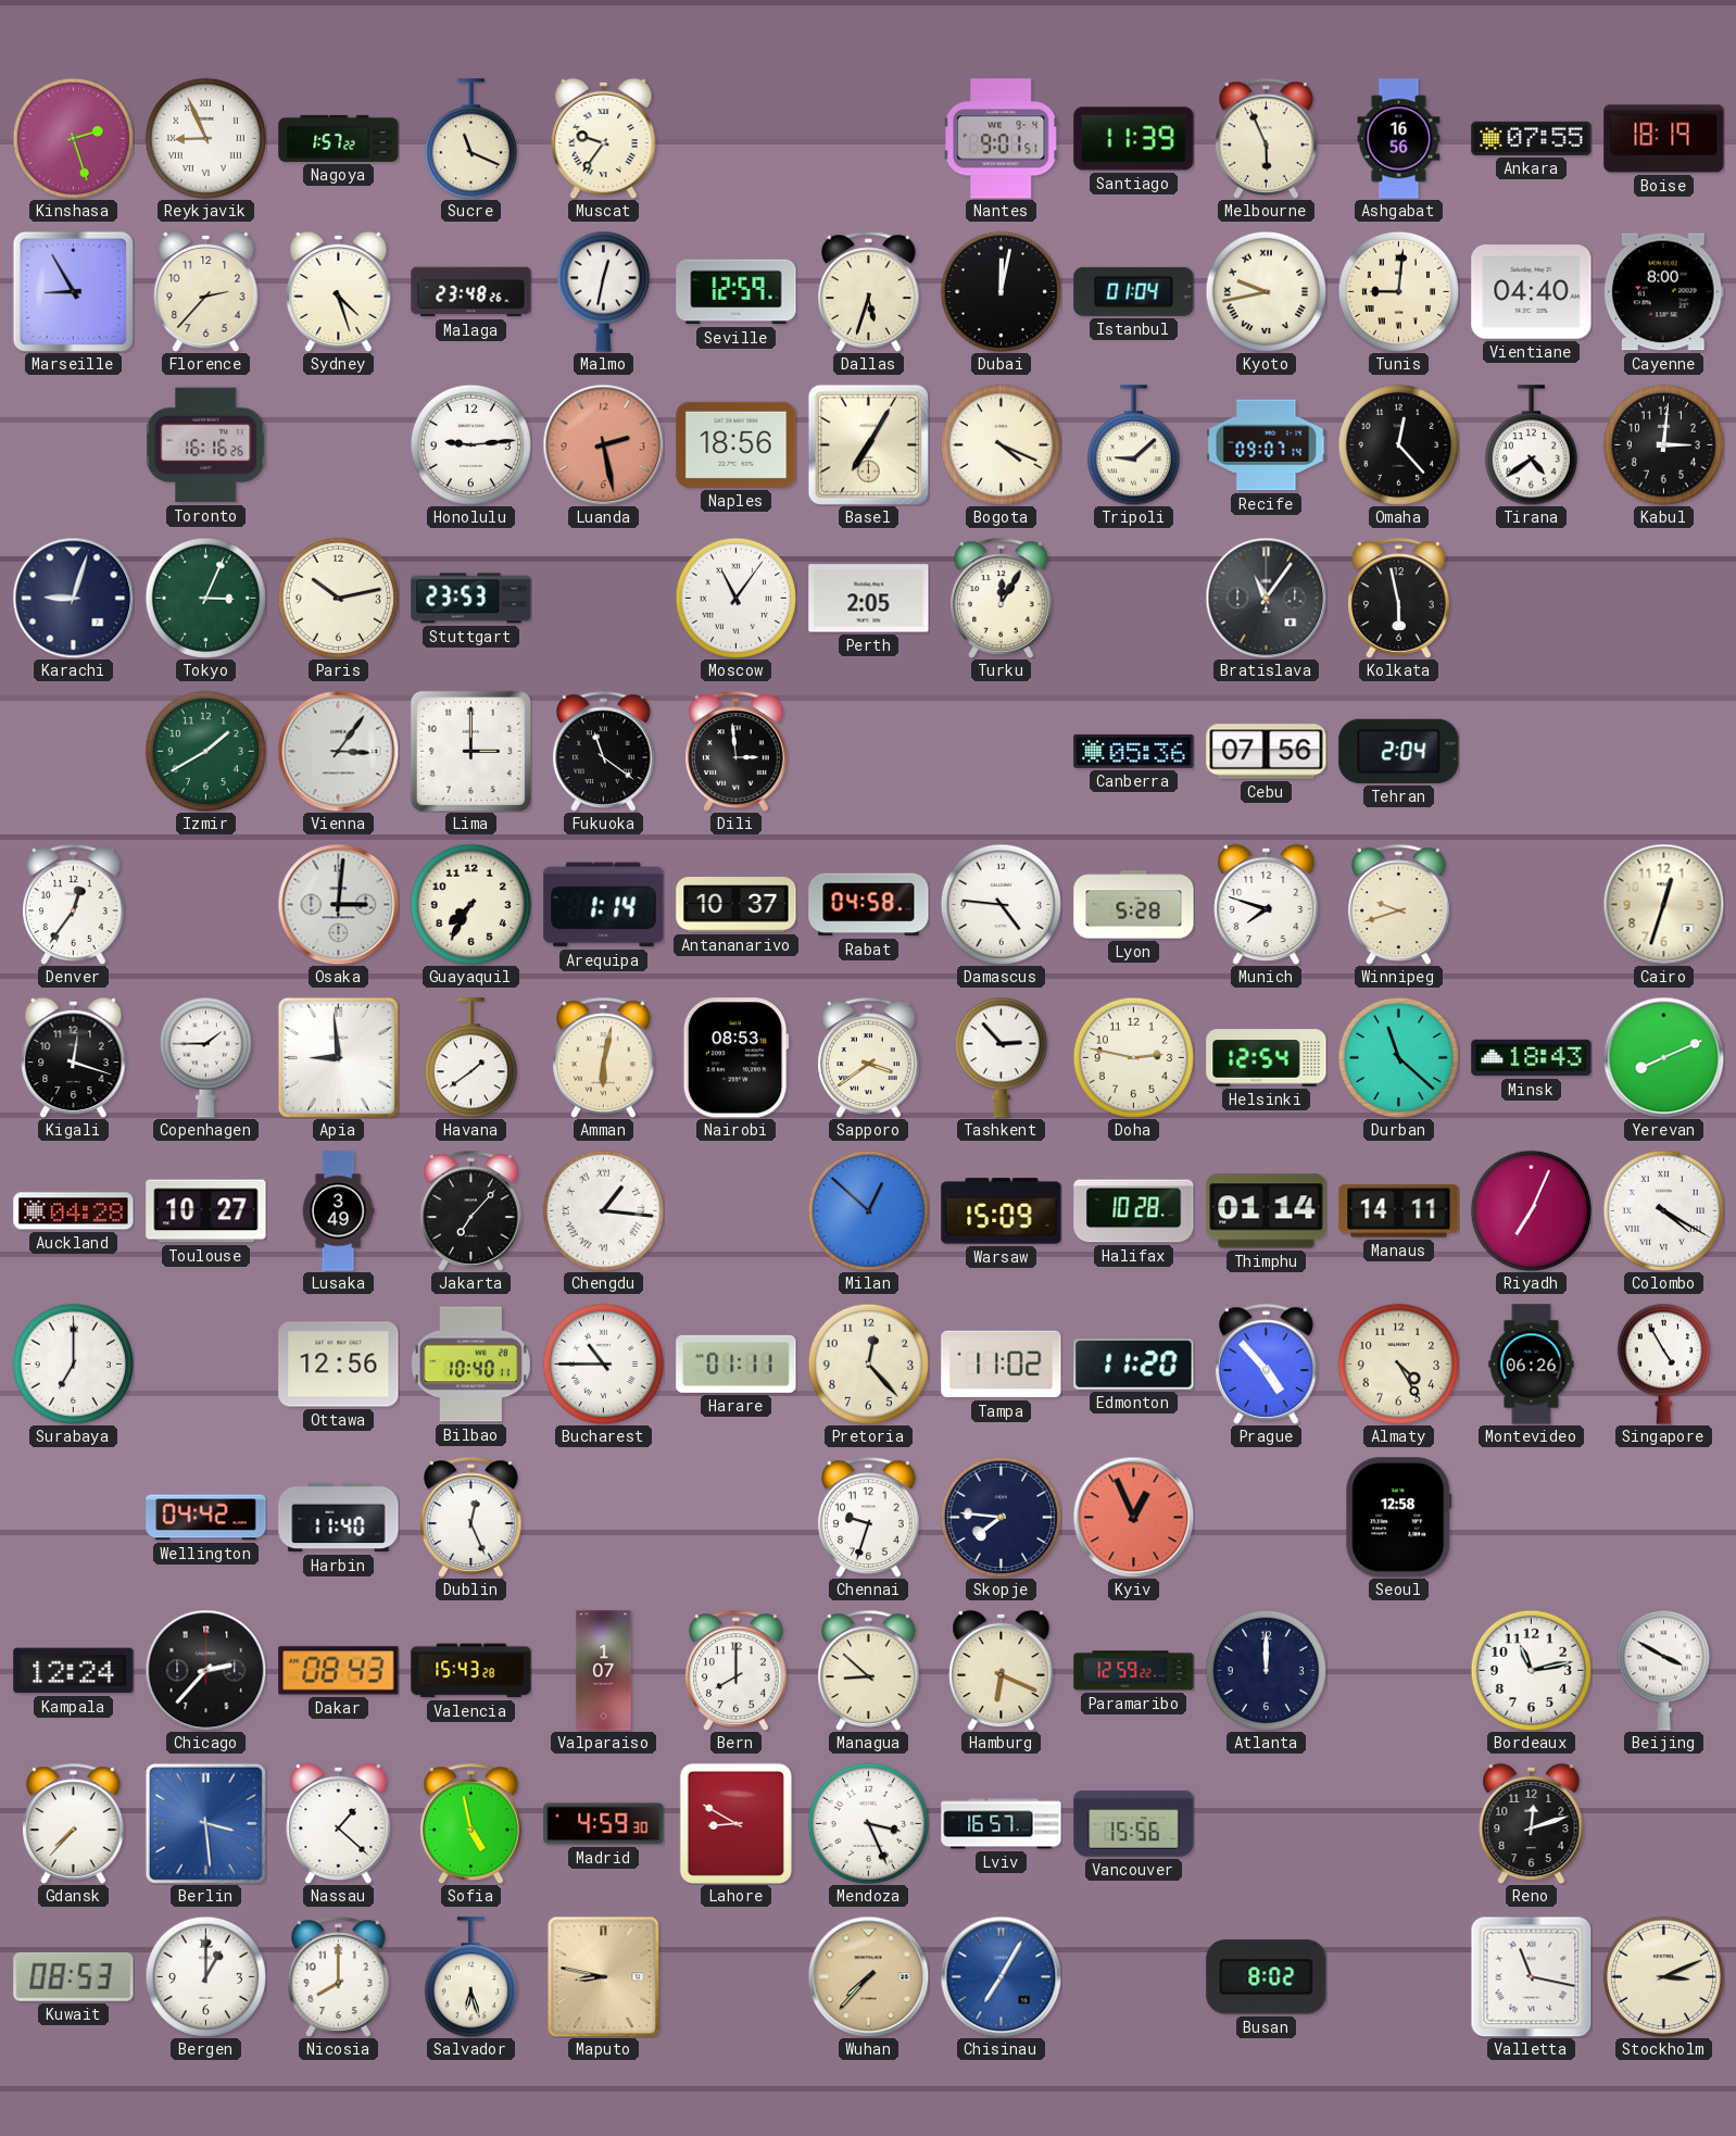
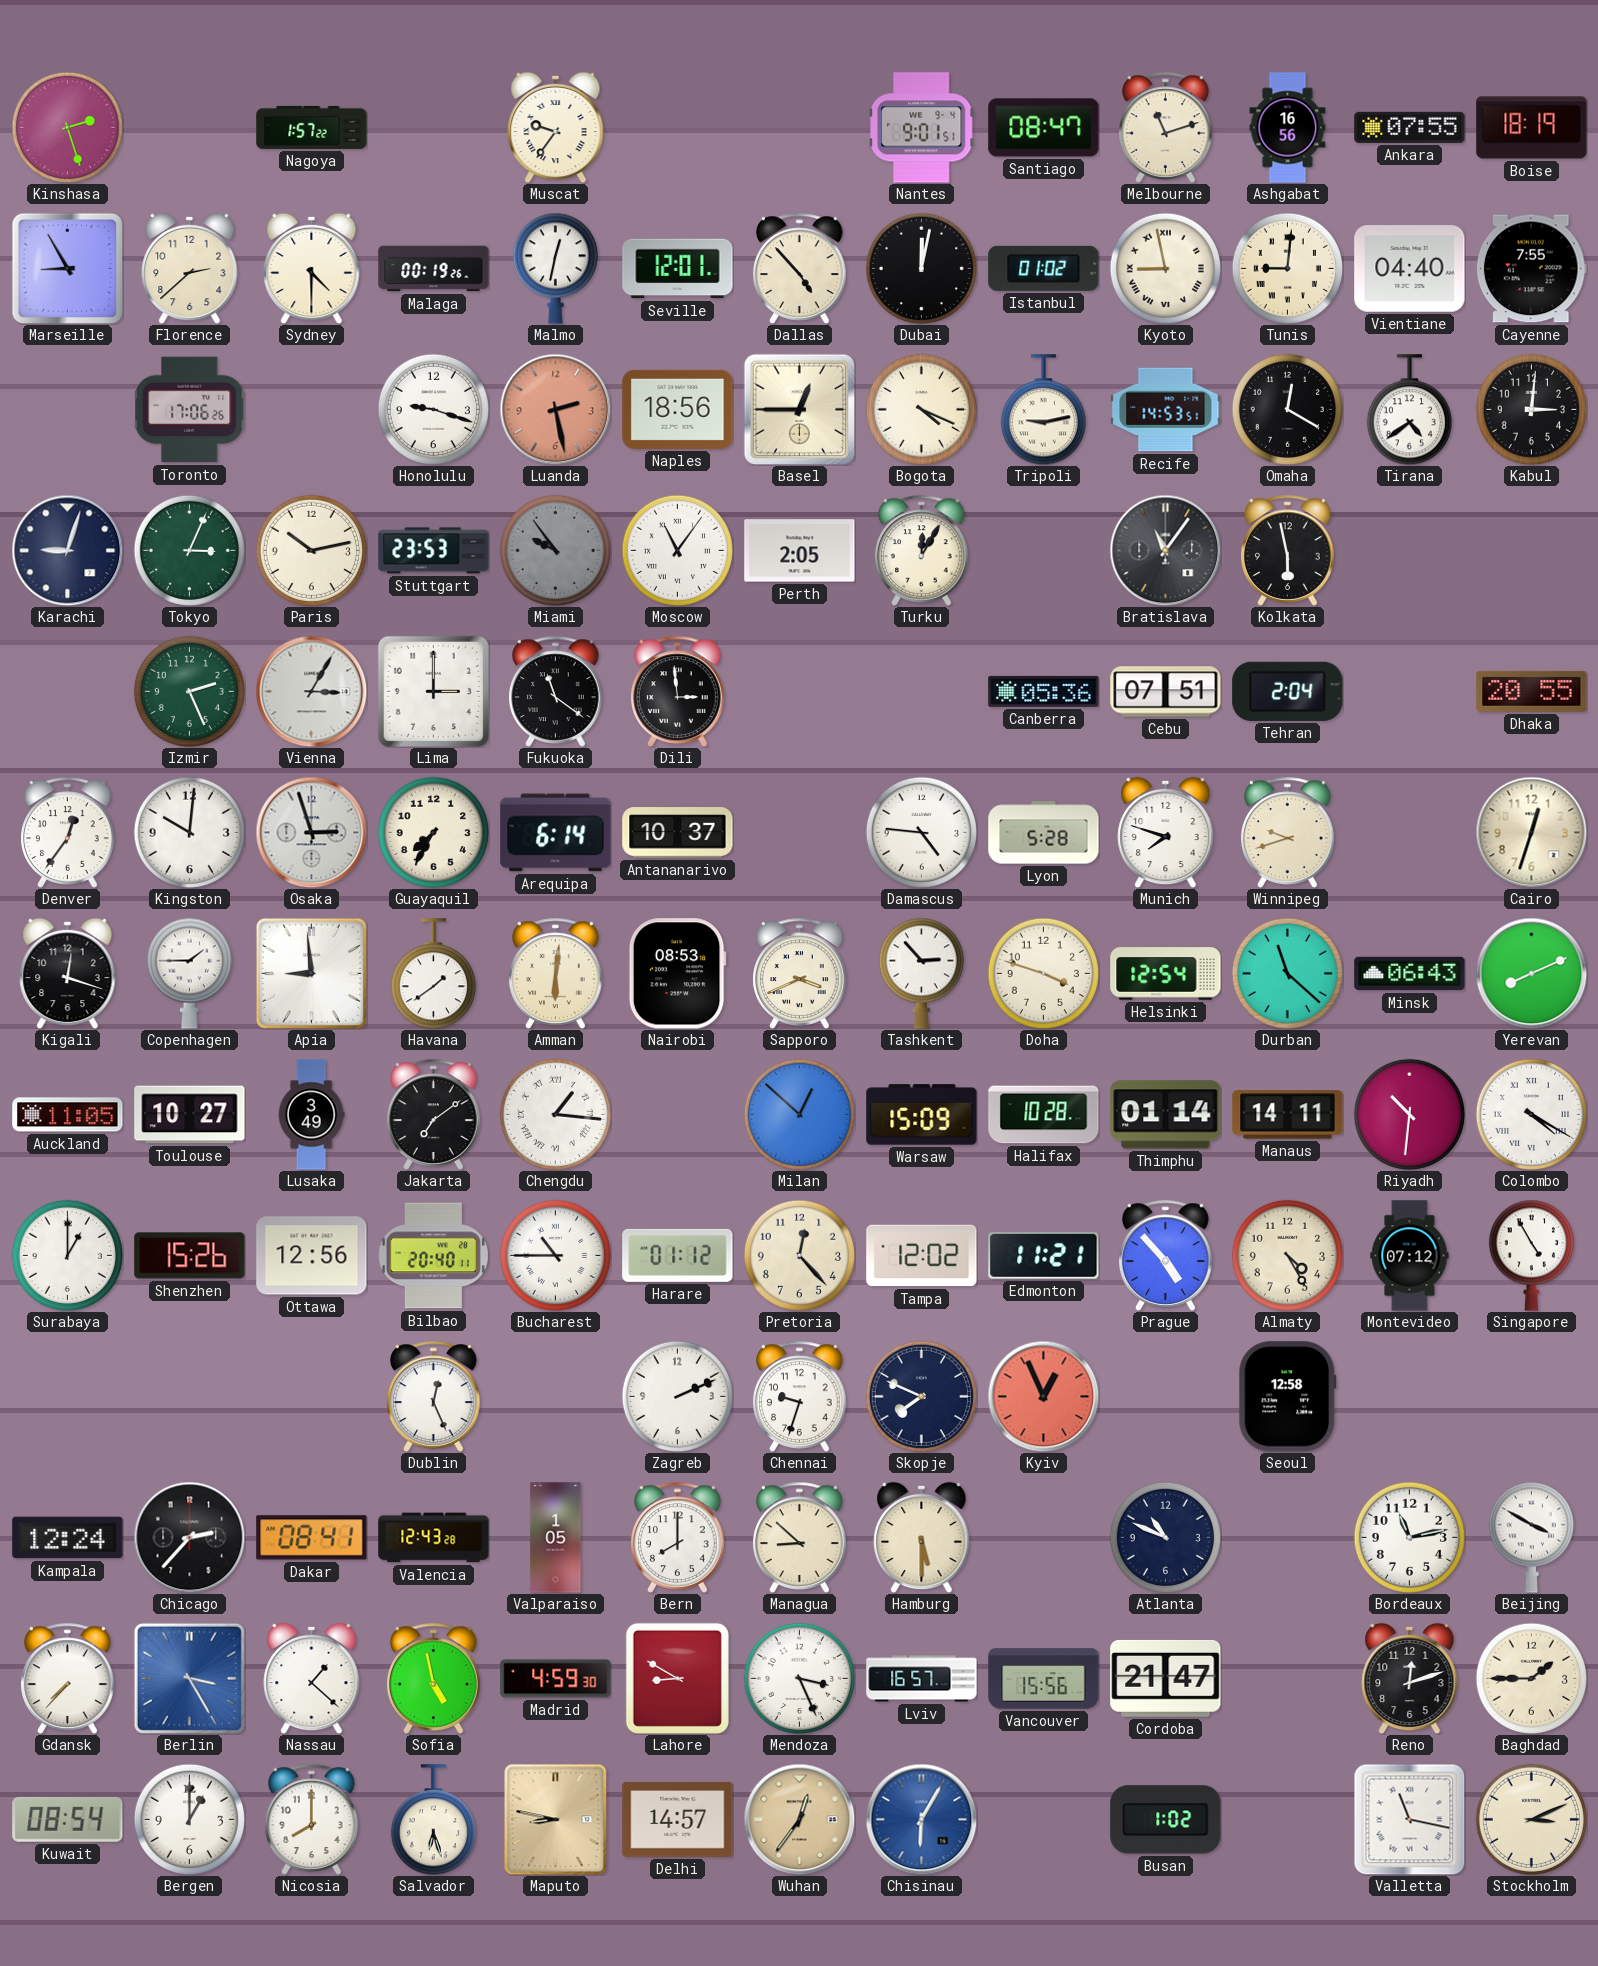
Reykjavik: 8:56 -> none
Sucre: 11:19 -> none
Santiago: 11:39 -> 08:47
Melbourne: 5:56 -> 11:12
Florence: 2:37 -> 2:38
Sydney: 4:27 -> 4:30
Malaga: 23:48 -> 00:19
Seville: 12:59 -> 12:01
Dallas: 5:33 -> 4:53
Istanbul: 01:04 -> 01:02
Kyoto: 9:43 -> 8:58
Cayenne: 8:00 -> 7:55
Toronto: 16:16 -> 17:06
Honolulu: 9:14 -> 9:18
Basel: 7:05 -> 12:45
Tripoli: 9:08 -> 9:13
Recife: 09:07 -> 14:53
Omaha: 12:23 -> 12:20
Miami: none -> 9:54
Izmir: 1:40 -> 2:26
Vienna: 3:06 -> 3:05
Cebu: 07:56 -> 07:51
Dhaka: none -> 20:55
Kingston: none -> 10:01
Osaka: 3:01 -> 2:57
Arequipa: 1:14 -> 6:14
Rabat: 04:58 -> none
Amman: 6:02 -> 6:01
Sapporo: 3:39 -> 3:41
Doha: 2:47 -> 3:48
Minsk: 18:43 -> 06:43
Auckland: 04:28 -> 11:05
Jakarta: 7:07 -> 7:09
Riyadh: 7:04 -> 10:31
Surabaya: 7:00 -> 1:00
Shenzhen: none -> 15:26
Bilbao: 10:40 -> 20:40
Harare: 01:11 -> 01:12
Tampa: 11:02 -> 12:02
Edmonton: 11:20 -> 11:21
Montevideo: 06:26 -> 07:12
Wellington: 04:42 -> none
Harbin: 11:40 -> none
Zagreb: none -> 2:11
Skopje: 7:46 -> 7:49
Dakar: 08:43 -> 08:41
Valencia: 15:43 -> 12:43
Valparaiso: 1:07 -> 1:05
Hamburg: 6:19 -> 5:30
Paramaribo: 12:59 -> none
Atlanta: 12:00 -> 10:49
Berlin: 3:29 -> 3:25
Cordoba: none -> 21:47
Baghdad: none -> 1:45
Kuwait: 08:53 -> 08:54
Delhi: none -> 14:57
Wuhan: 7:37 -> 12:36
Chisinau: 7:05 -> 6:05
Busan: 8:02 -> 1:02
